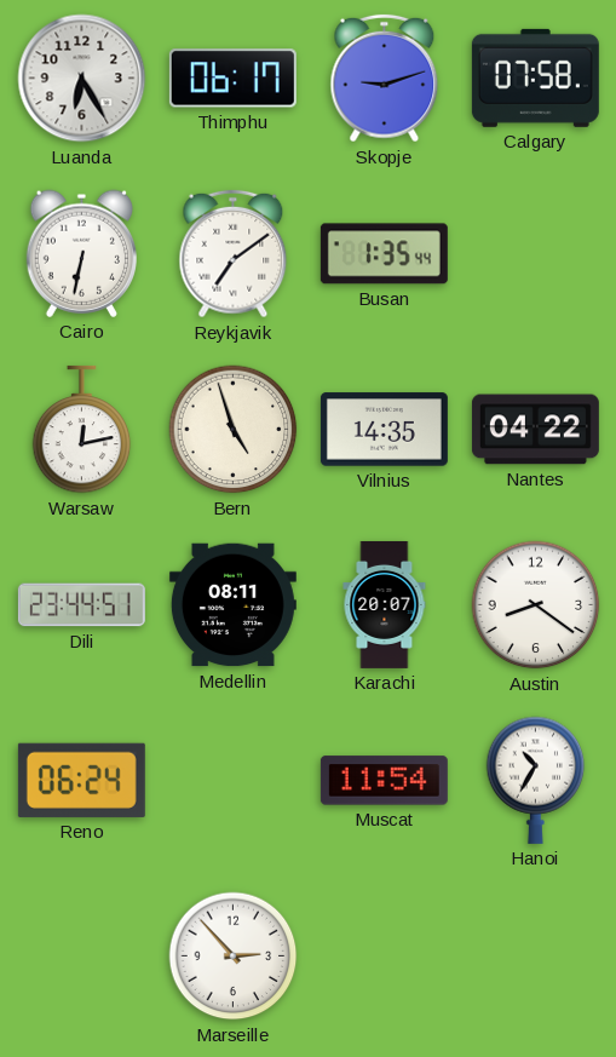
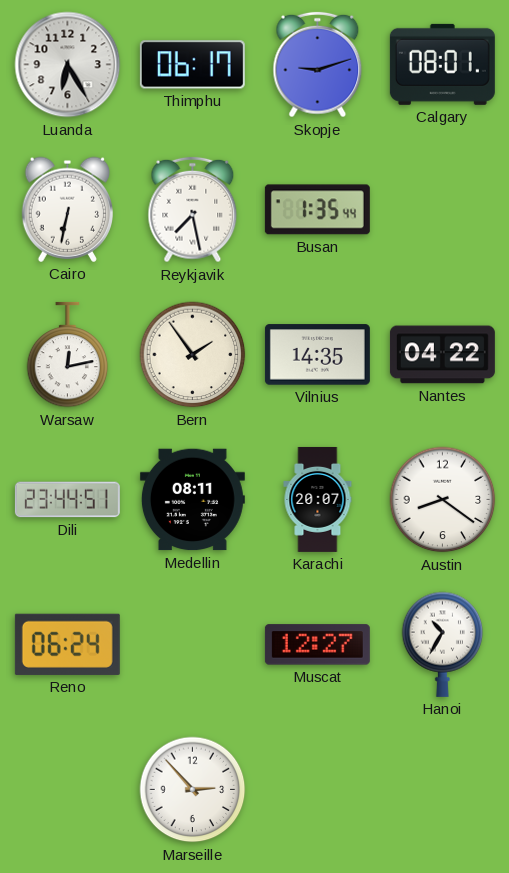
Calgary: 07:58 -> 08:01
Reykjavik: 7:09 -> 7:28
Bern: 4:57 -> 1:54
Muscat: 11:54 -> 12:27
